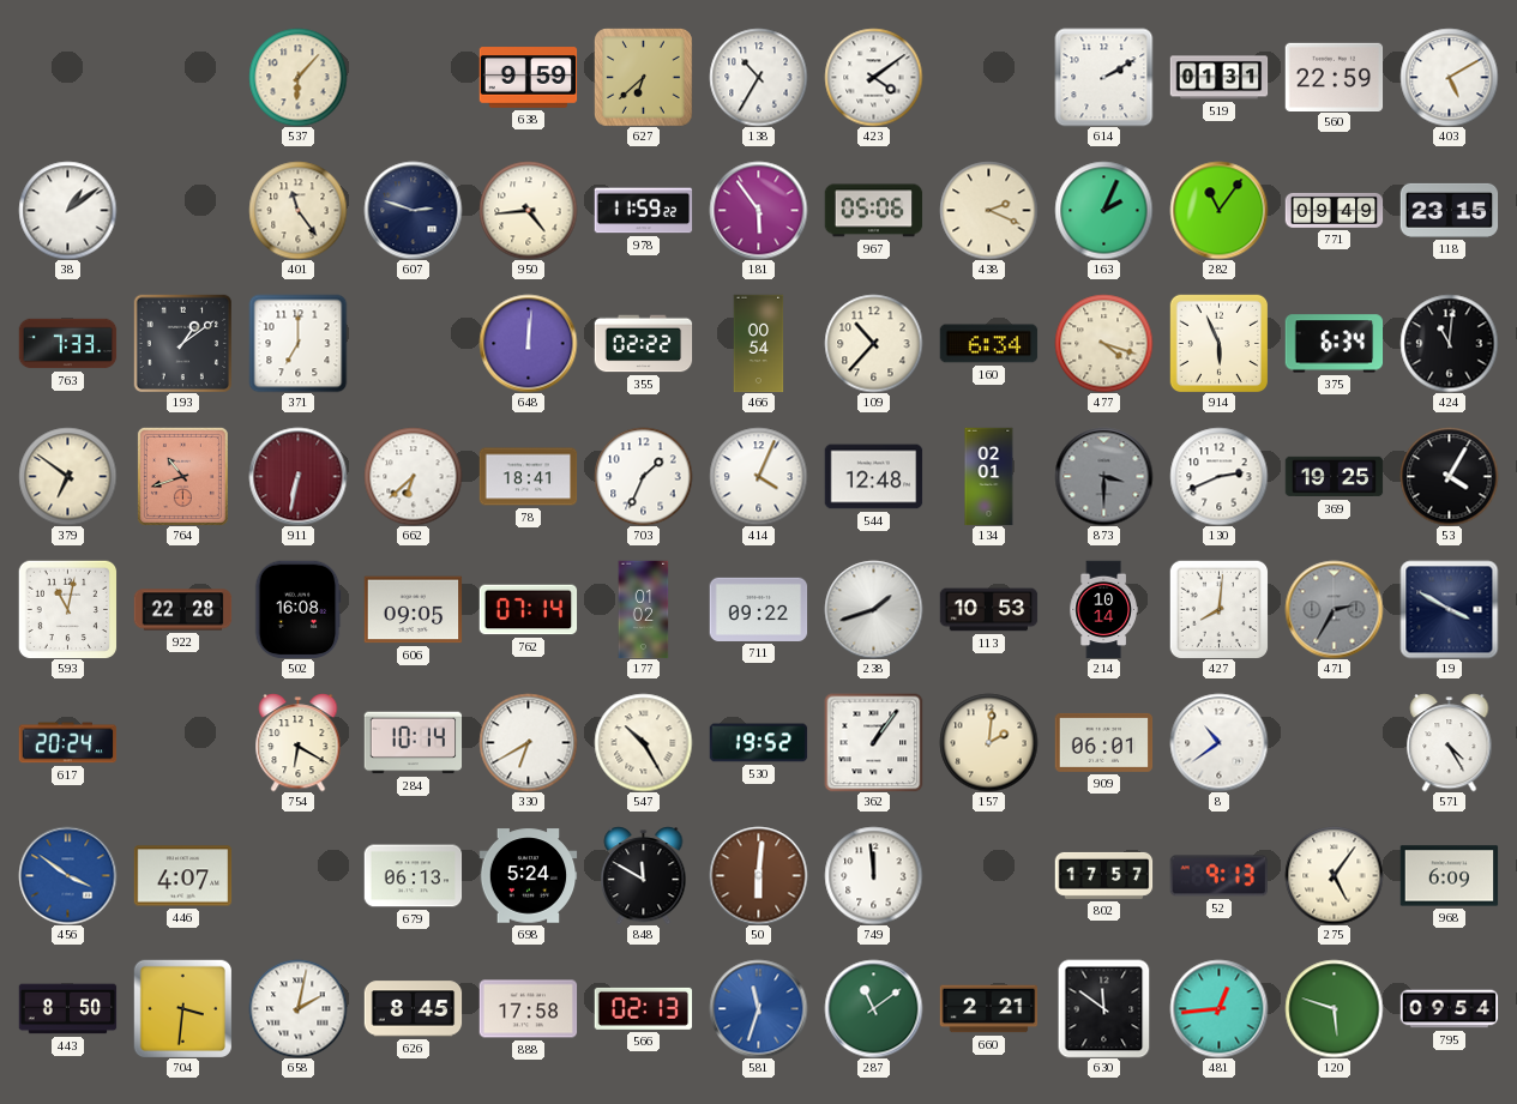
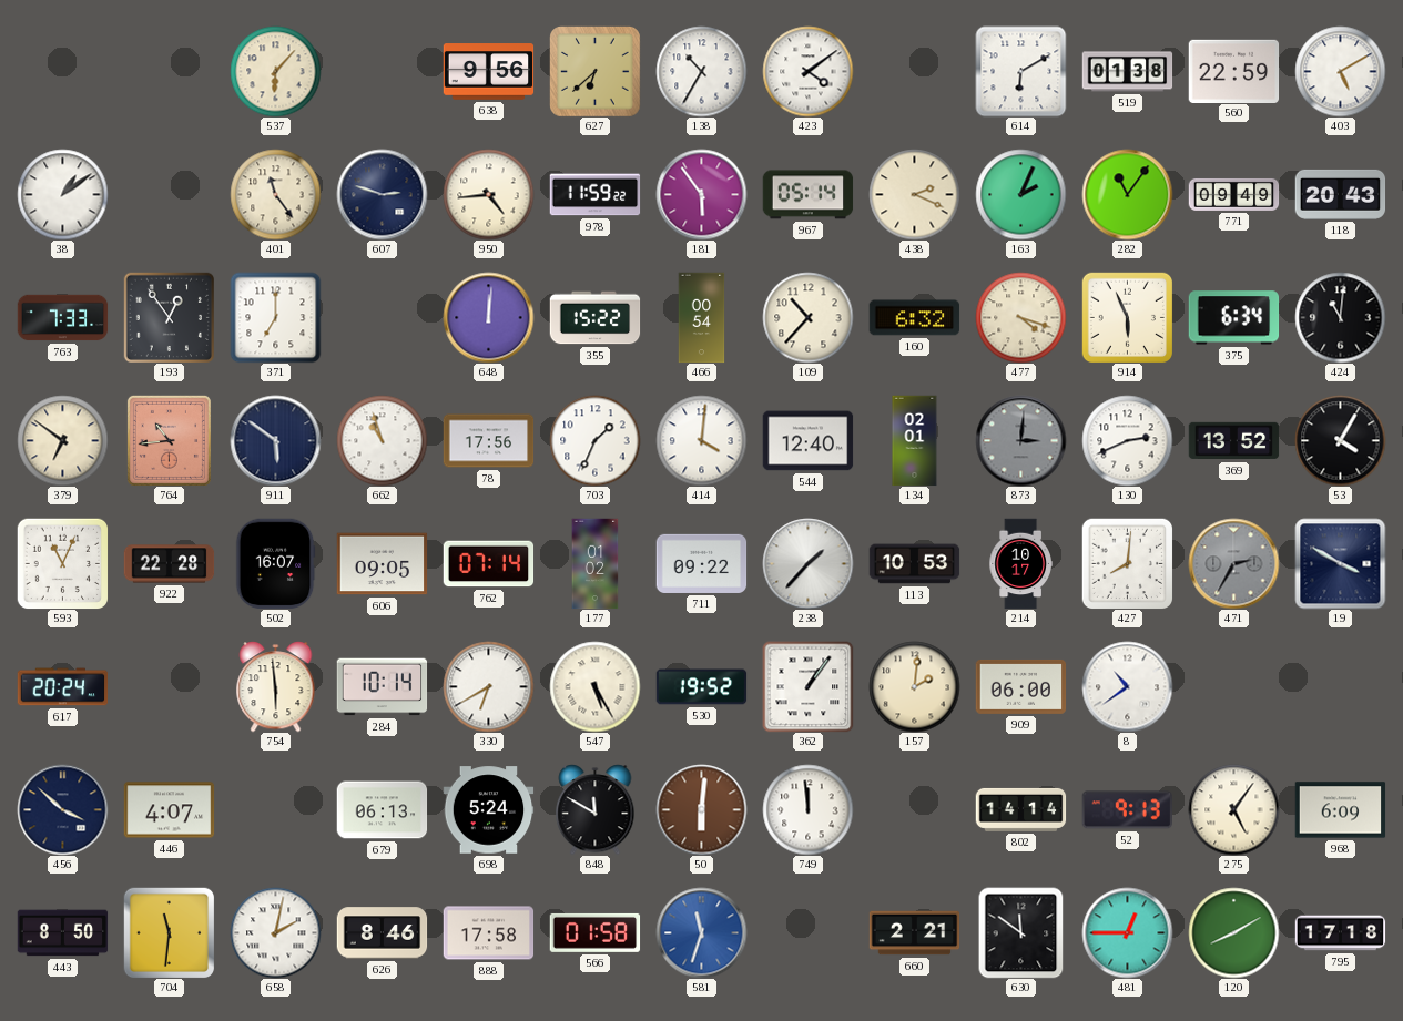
638: 9:59 -> 9:56
614: 2:10 -> 6:10
519: 01:31 -> 01:38
967: 05:06 -> 05:14
118: 23:15 -> 20:43
193: 1:09 -> 12:54
355: 02:22 -> 15:22
160: 6:34 -> 6:32
764: 10:42 -> 10:44
911: 6:32 -> 5:51
911 dial: burgundy -> navy
662: 6:38 -> 10:57
78: 18:41 -> 17:56
414: 4:04 -> 4:01
544: 12:48 -> 12:40
873: 3:30 -> 3:01
369: 19:25 -> 13:52
593: 11:02 -> 11:04
502: 16:08 -> 16:07
238: 1:42 -> 1:37
214: 10:14 -> 10:17
754: 6:20 -> 5:59
547: 10:25 -> 5:25
909: 06:01 -> 06:00
571: 4:25 -> none
456: 3:51 -> 3:52
456 dial: blue -> navy
802: 17:57 -> 14:14
704: 3:31 -> 11:31
626: 8:45 -> 8:46
566: 02:13 -> 01:58
287: 11:09 -> none
481: 12:44 -> 12:45
120: 5:48 -> 8:10
795: 09:54 -> 17:18
